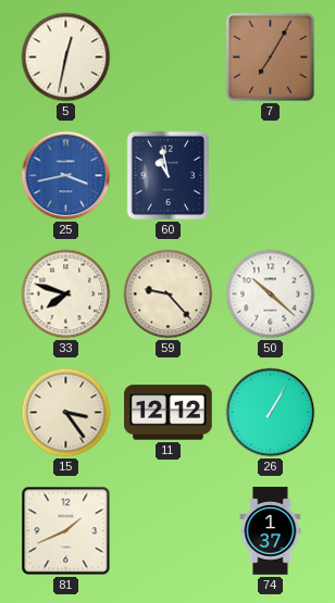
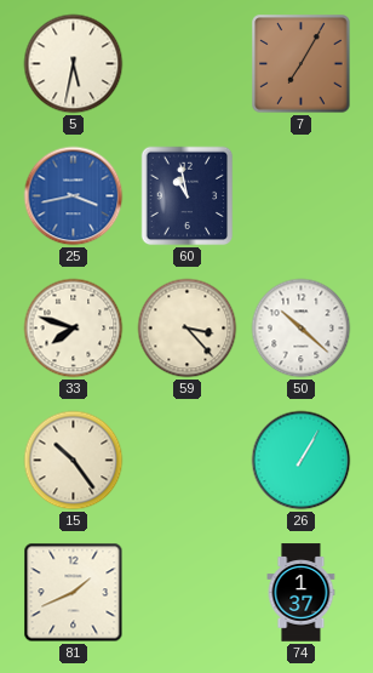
5: 12:32 -> 5:32
59: 9:23 -> 3:23
15: 3:24 -> 10:24
11: 12:12 -> none
